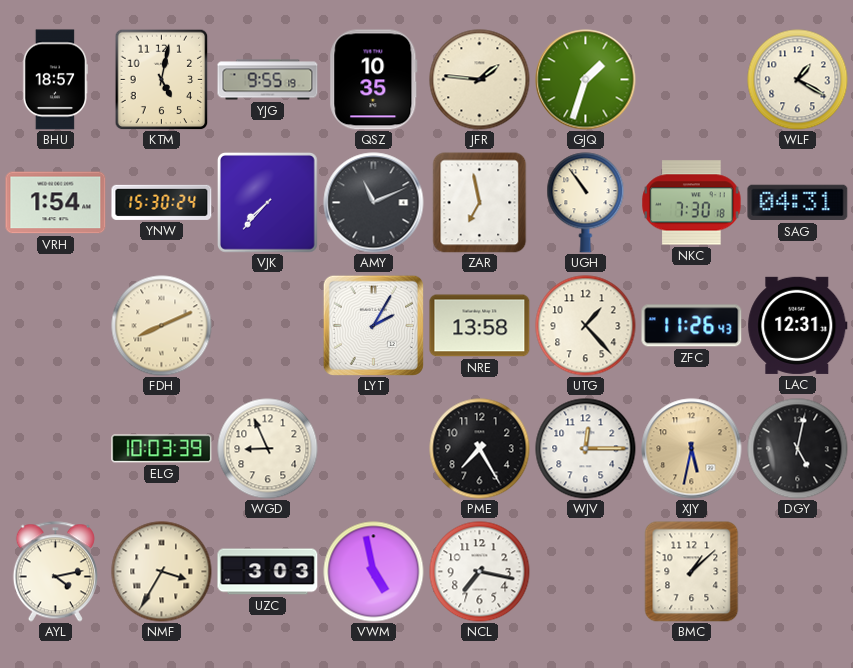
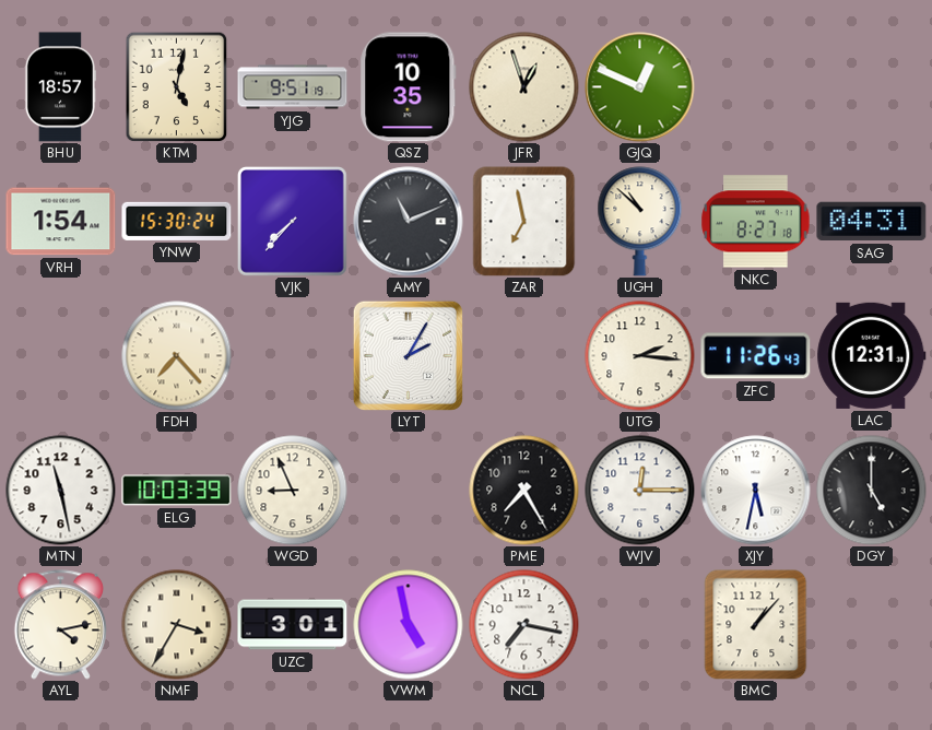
YJG: 9:55 -> 9:51
JFR: 1:46 -> 12:57
GJQ: 1:33 -> 12:49
WLF: 1:20 -> none
UGH: 10:54 -> 10:52
NKC: 7:30 -> 8:27
FDH: 8:11 -> 7:23
NRE: 13:58 -> none
UTG: 1:23 -> 2:16
MTN: none -> 11:28
XJY dial: champagne -> white
DGY: 5:02 -> 5:00
UZC: 3:03 -> 3:01
BMC: 1:08 -> 1:07
